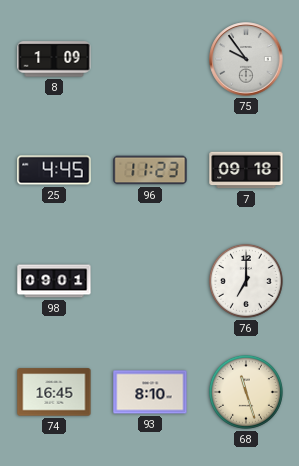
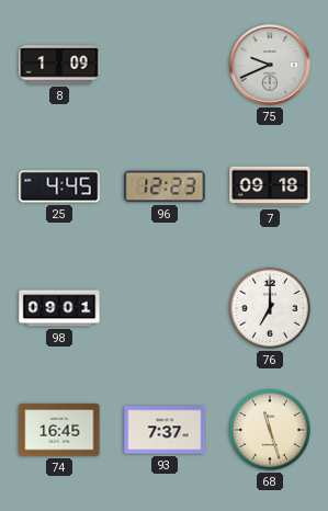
75: 9:54 -> 9:41
96: 11:23 -> 12:23
93: 8:10 -> 7:37
